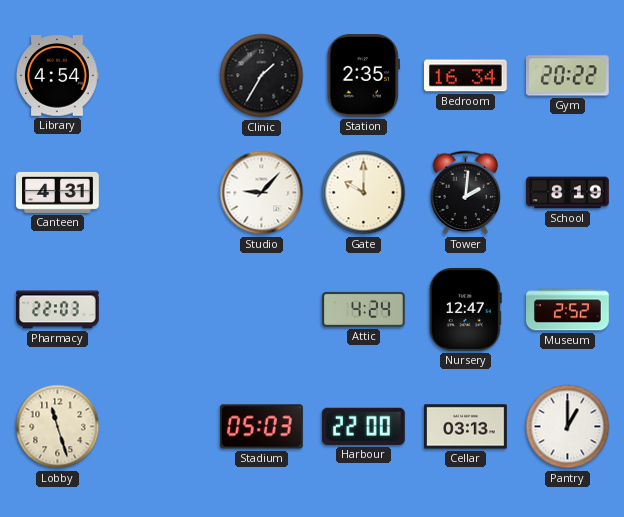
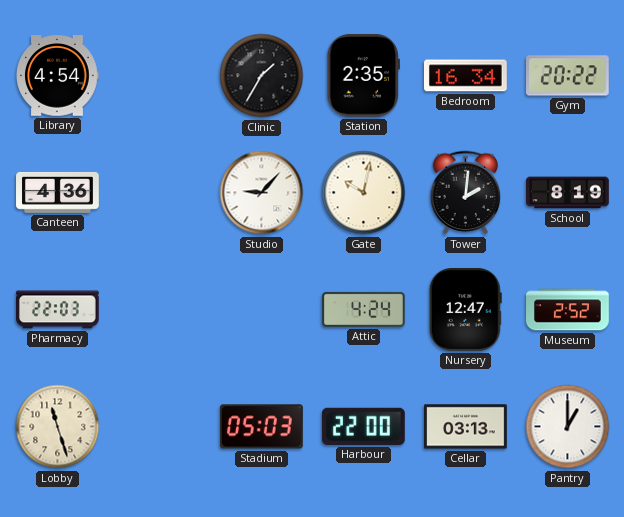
Canteen: 4:31 -> 4:36
Gate: 10:00 -> 10:02
